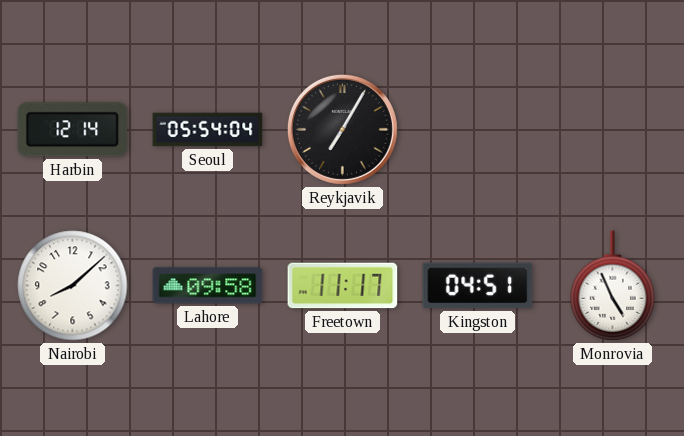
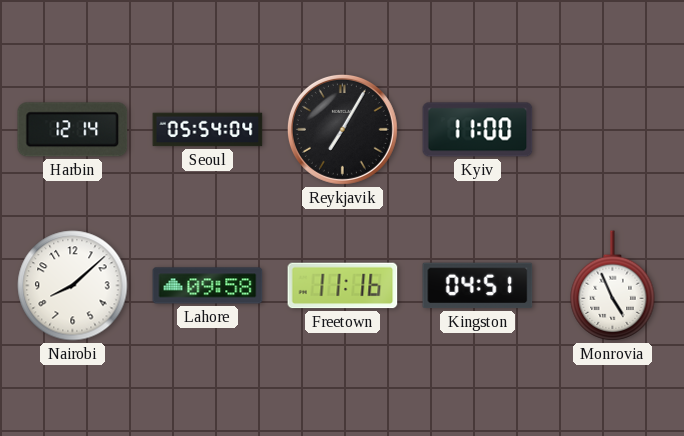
Kyiv: none -> 11:00
Freetown: 11:17 -> 11:16
